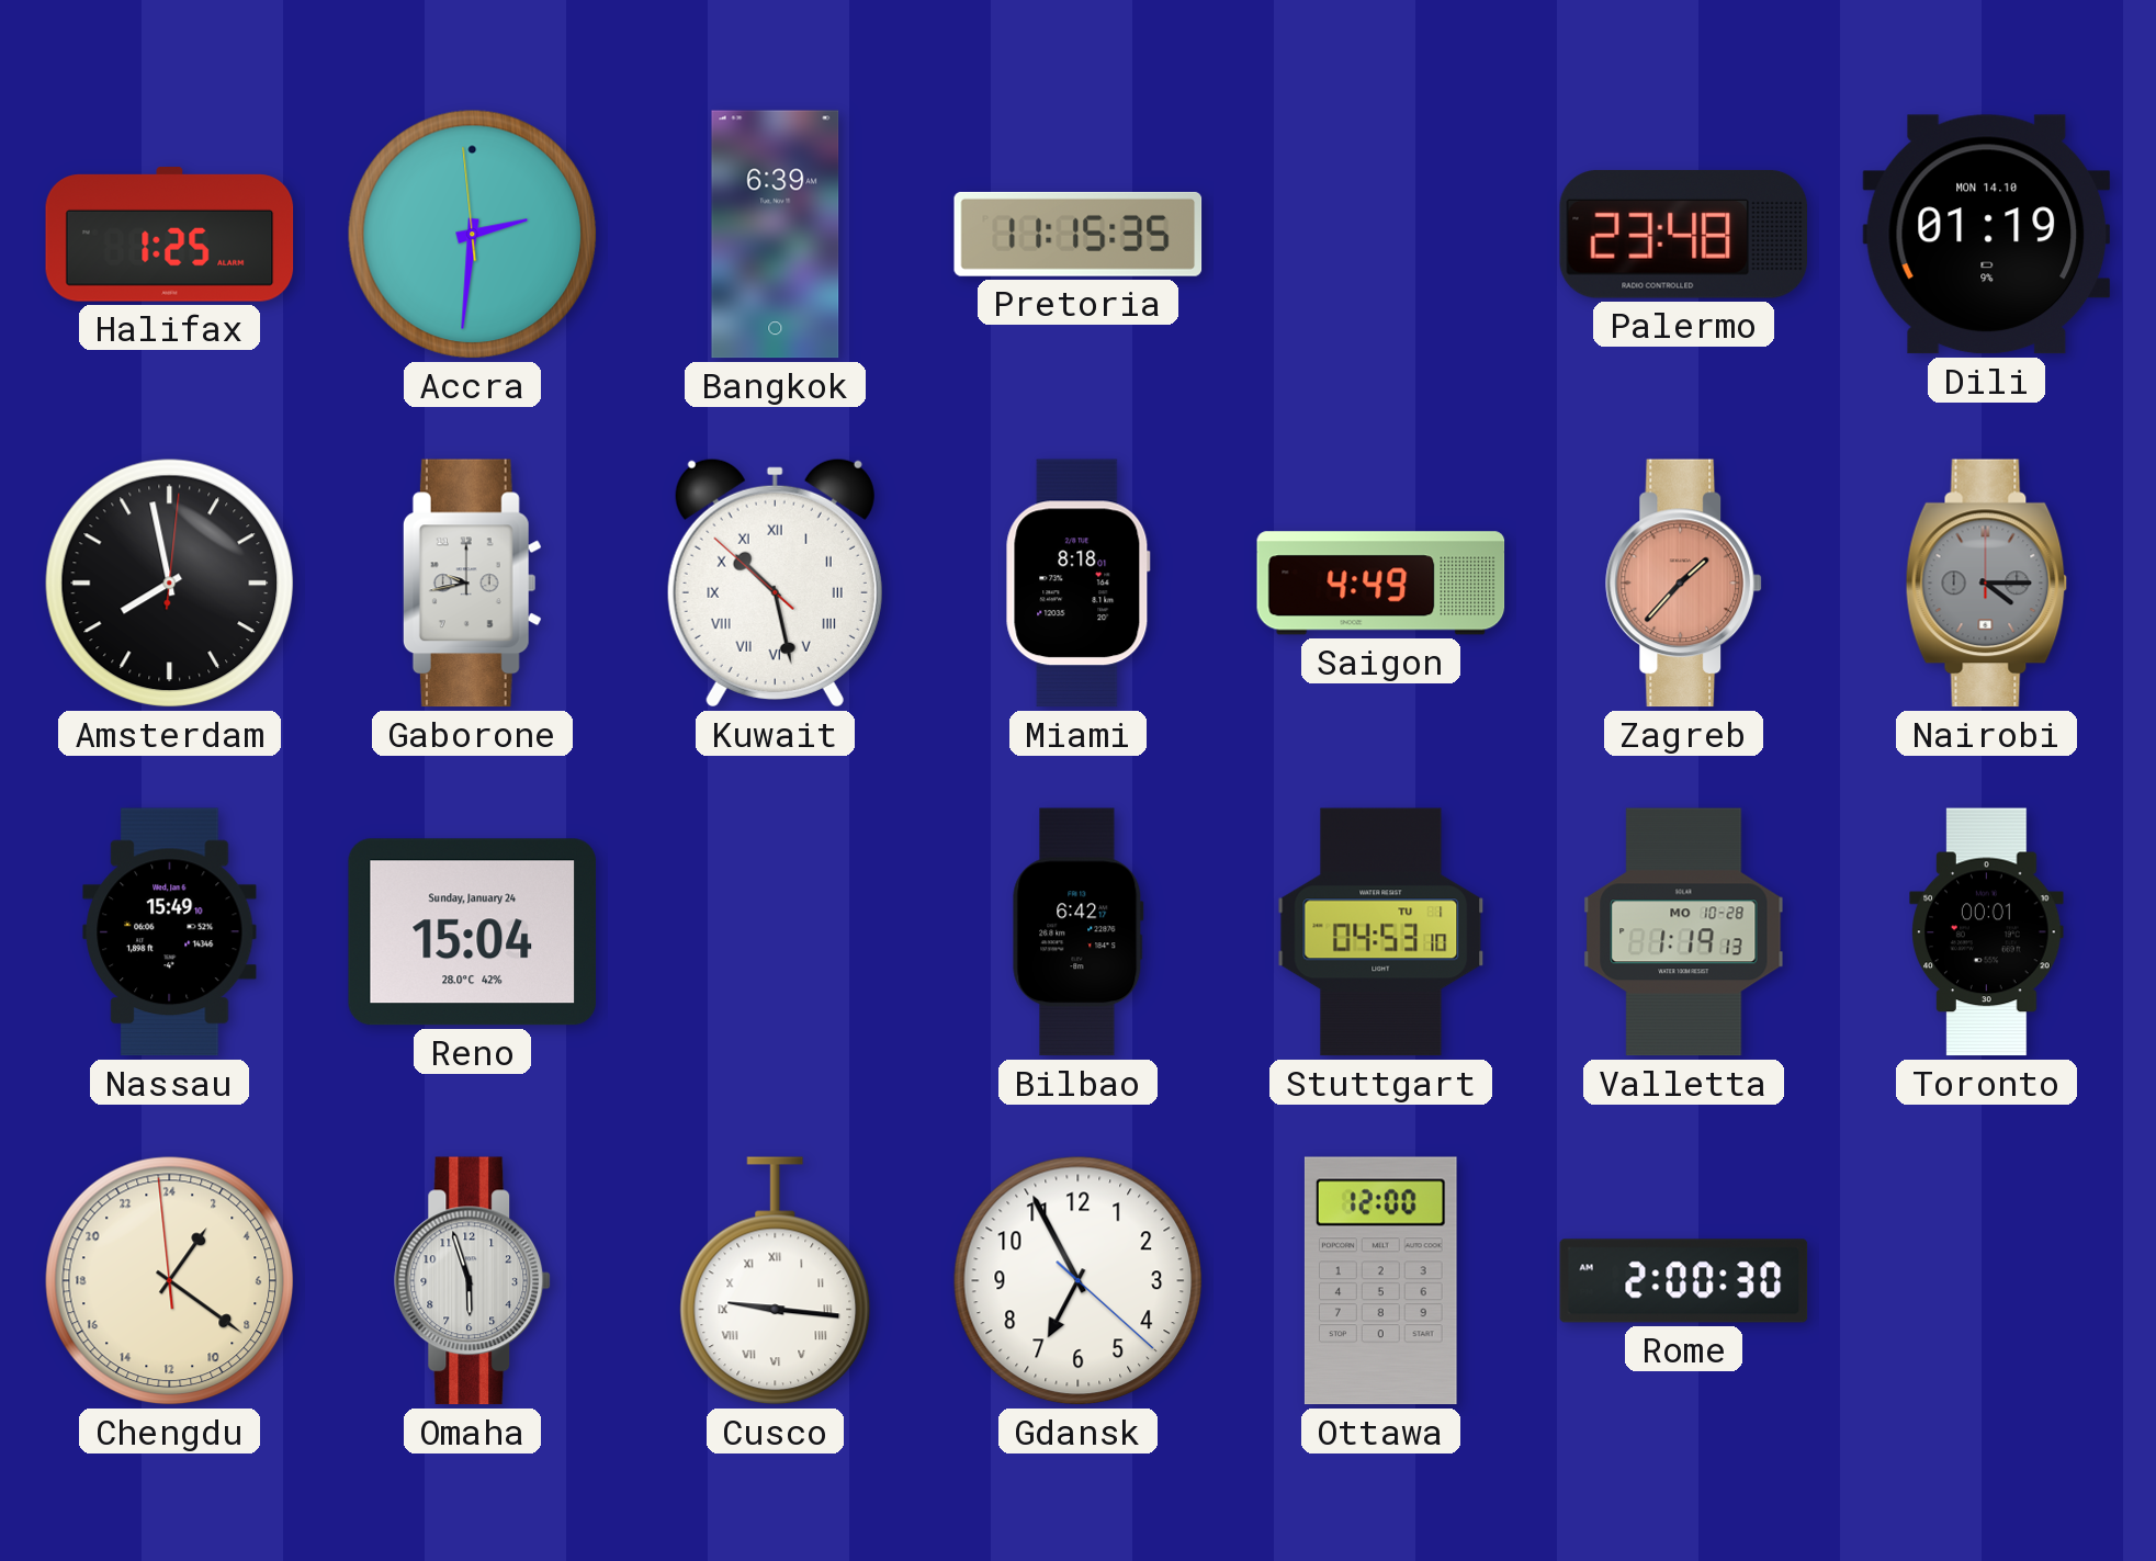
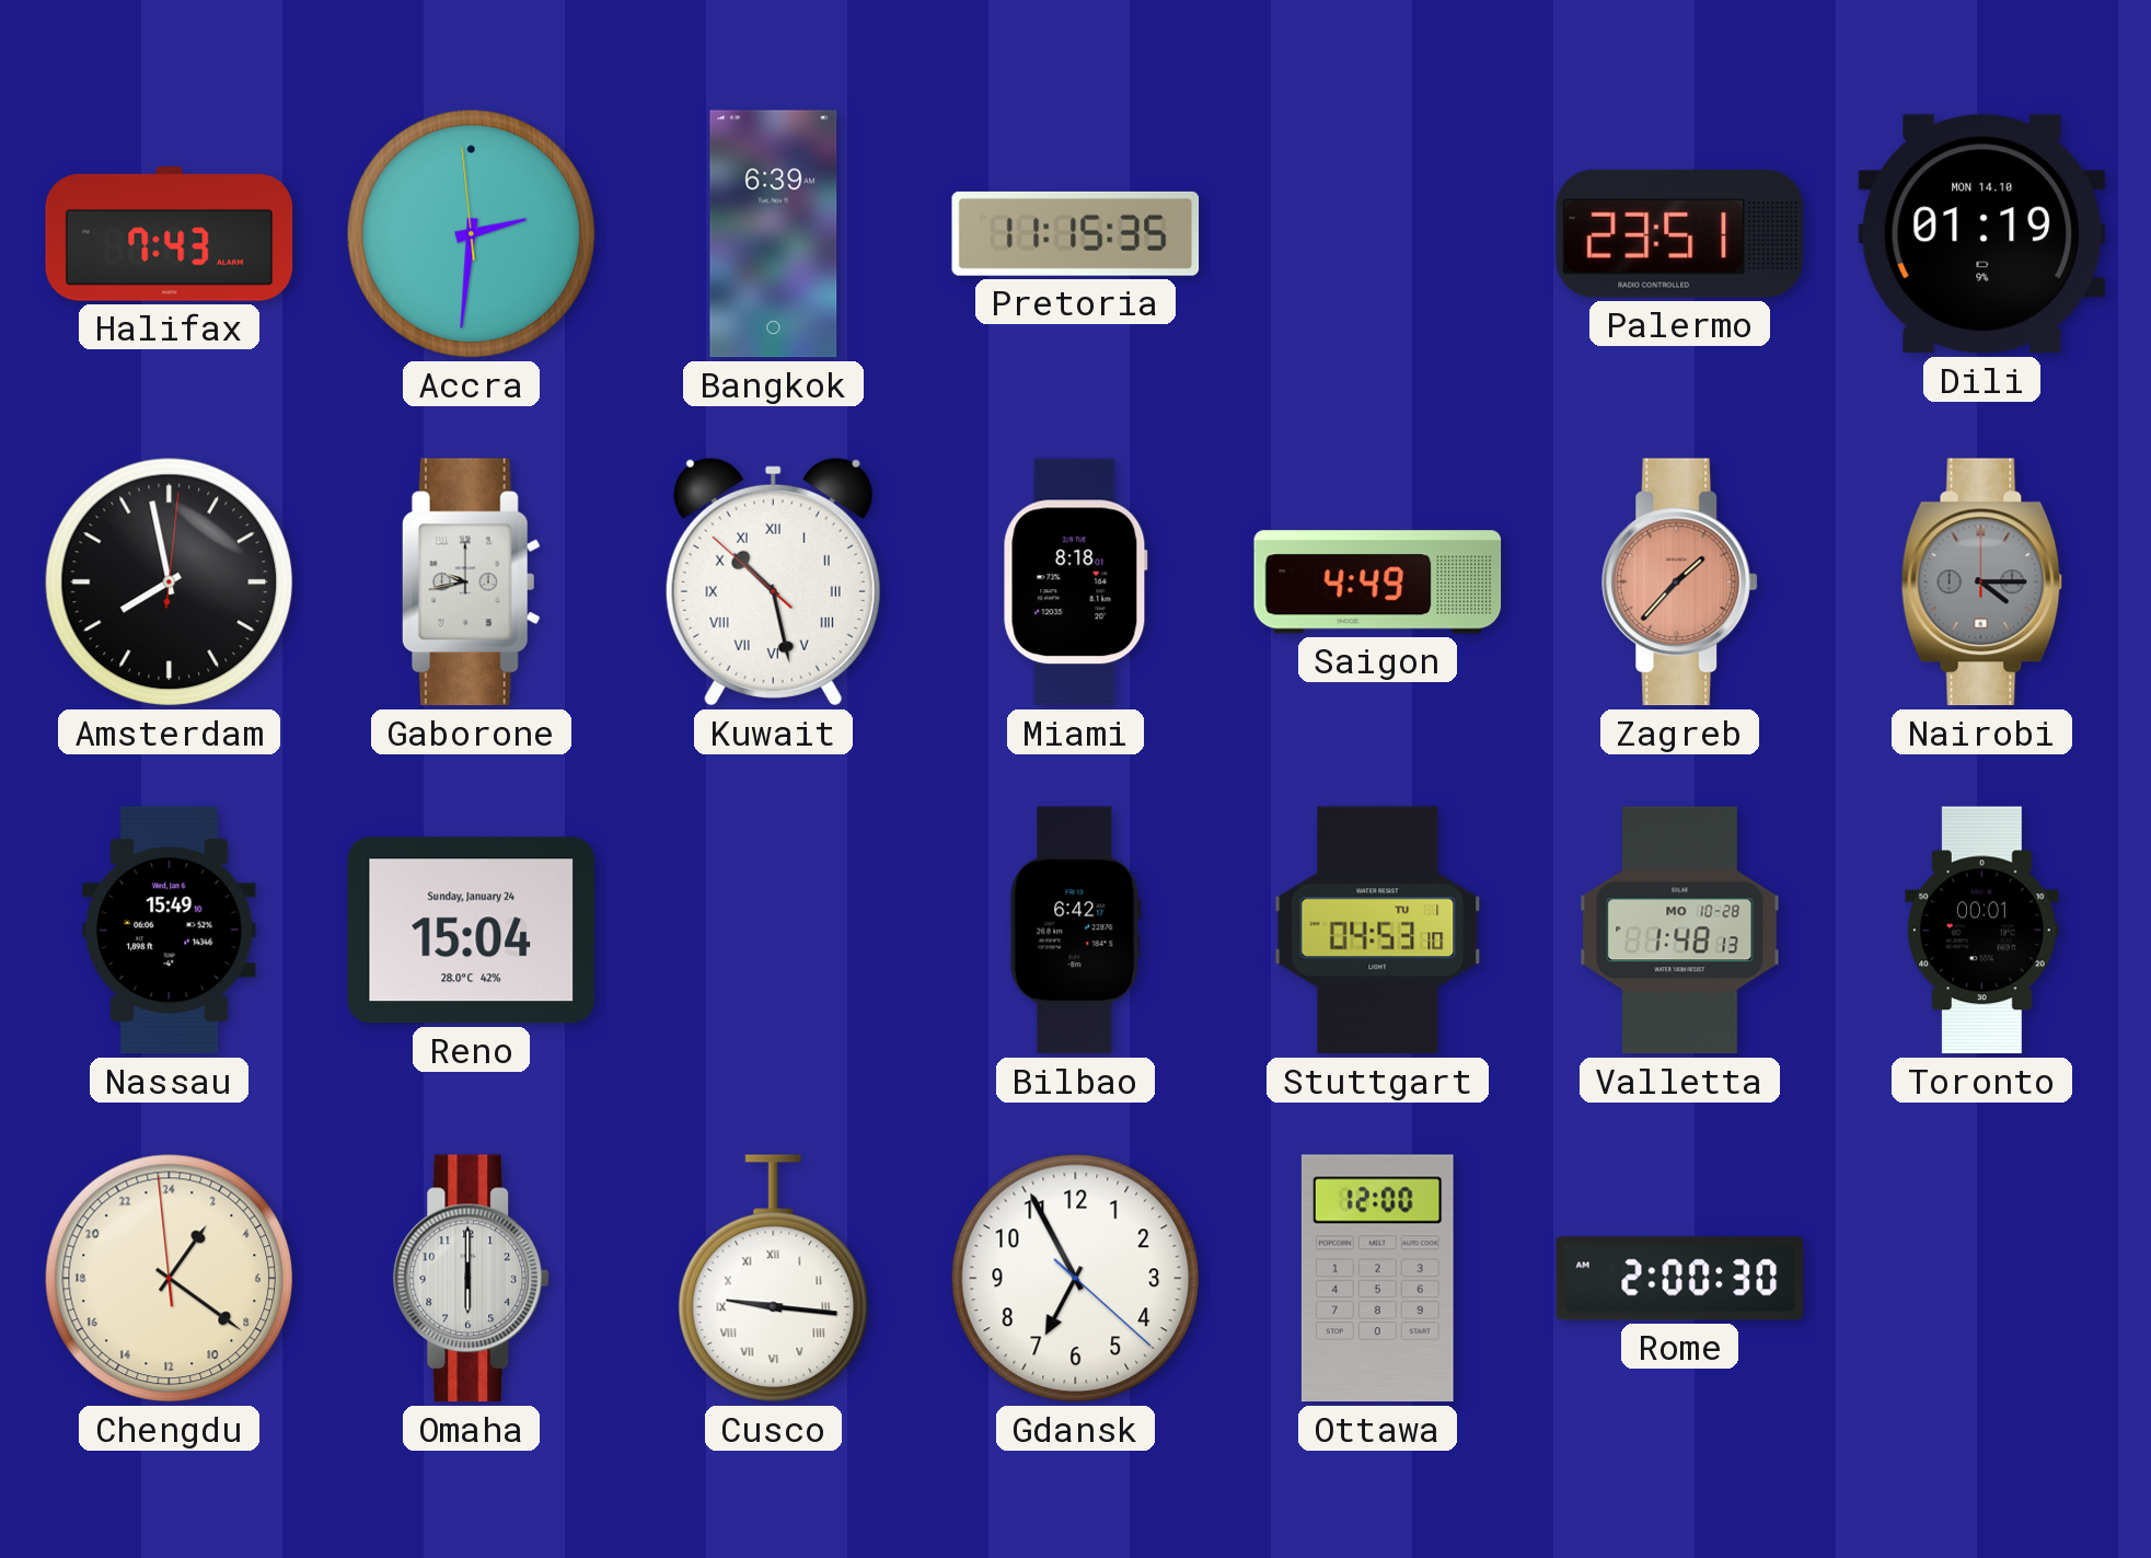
Halifax: 1:25 -> 7:43
Palermo: 23:48 -> 23:51
Valletta: 1:19 -> 1:48
Omaha: 5:57 -> 6:00
